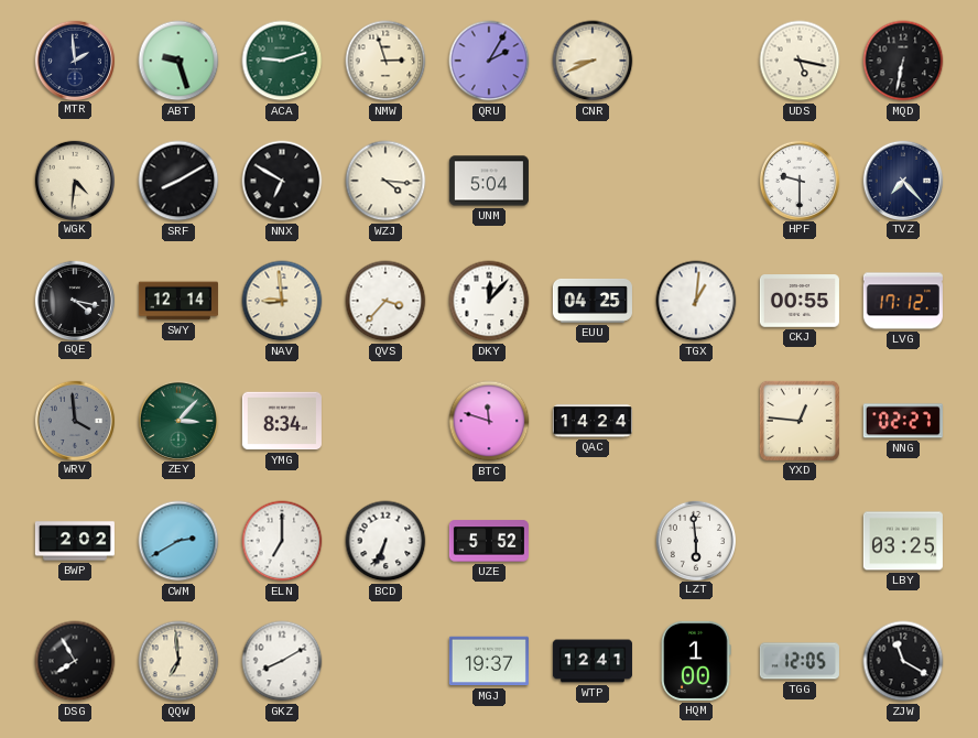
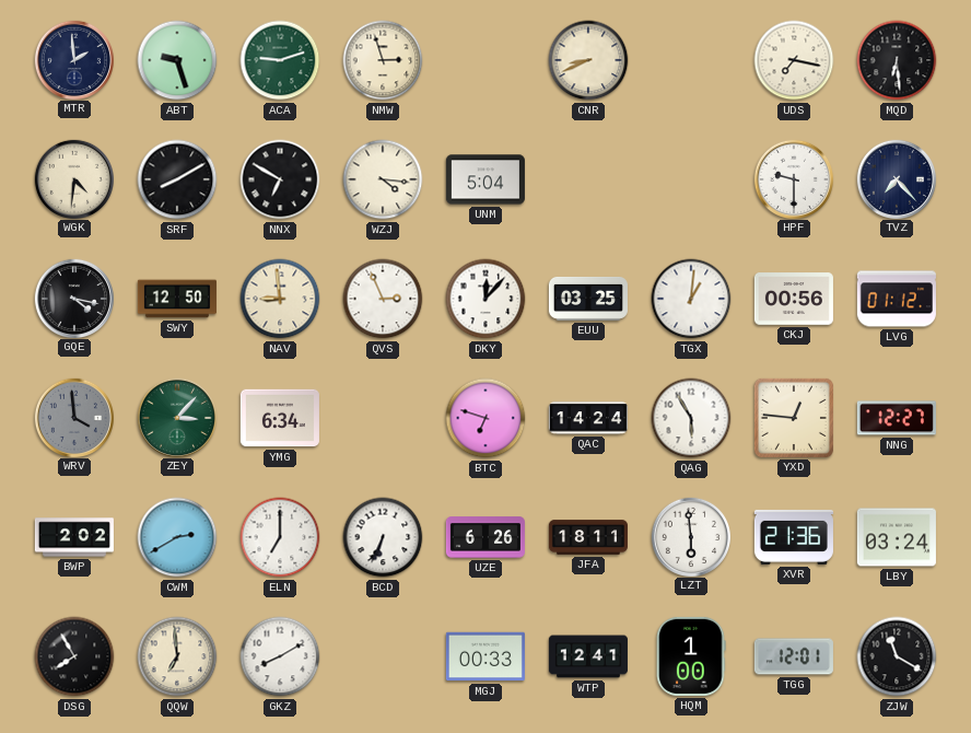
QRU: 2:05 -> none
UDS: 5:17 -> 7:17
MQD: 6:32 -> 6:29
SWY: 12:14 -> 12:50
QVS: 3:37 -> 2:56
EUU: 04:25 -> 03:25
CKJ: 00:55 -> 00:56
LVG: 17:12 -> 01:12
YMG: 8:34 -> 6:34
BTC: 11:48 -> 6:48
QAG: none -> 5:55
NNG: 02:27 -> 12:27
UZE: 5:52 -> 6:26
JFA: none -> 18:11
XVR: none -> 21:36
LBY: 03:25 -> 03:24
MGJ: 19:37 -> 00:33
TGG: 12:05 -> 12:01
